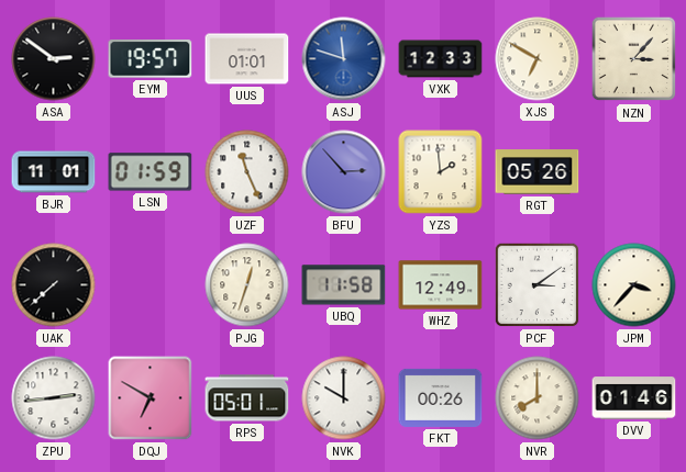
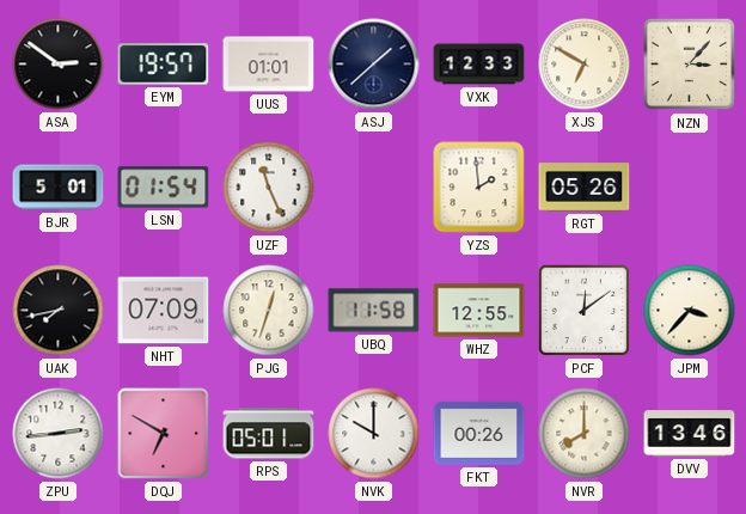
ASJ: 11:48 -> 1:38
ASJ dial: blue -> navy
BJR: 11:01 -> 5:01
LSN: 01:59 -> 01:54
BFU: 2:53 -> none
UAK: 7:38 -> 7:43
NHT: none -> 07:09
WHZ: 12:49 -> 12:55
PCF: 3:09 -> 12:09
DVV: 01:46 -> 13:46
